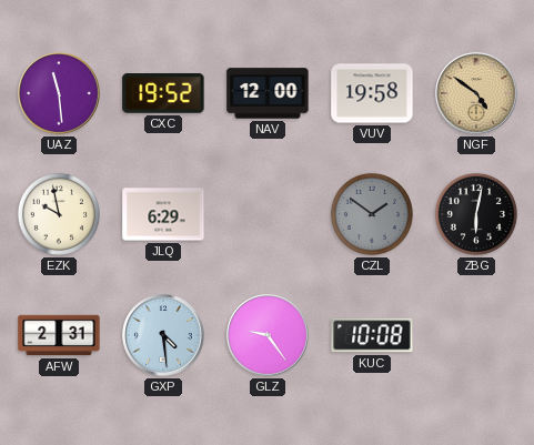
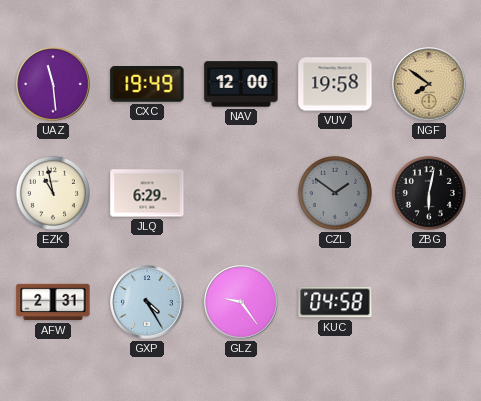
CXC: 19:52 -> 19:49
NGF: 4:51 -> 7:51
EZK: 9:58 -> 10:58
GXP: 4:29 -> 4:25
KUC: 10:08 -> 04:58
